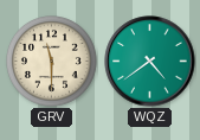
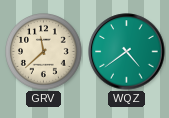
GRV: 11:30 -> 11:38
